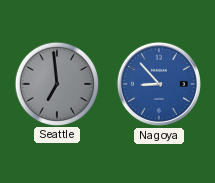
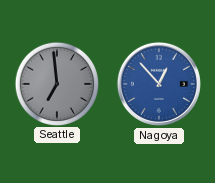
Nagoya: 8:53 -> 12:53
